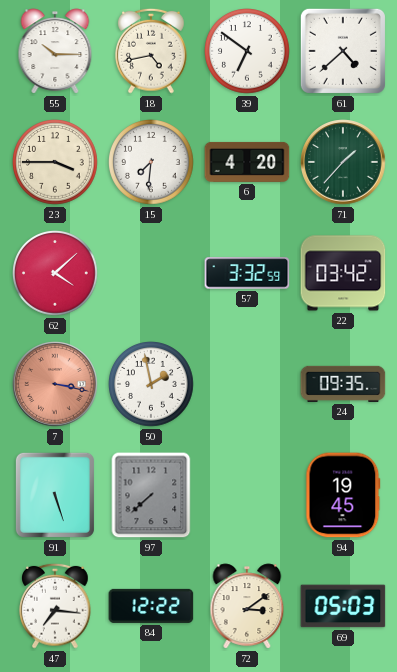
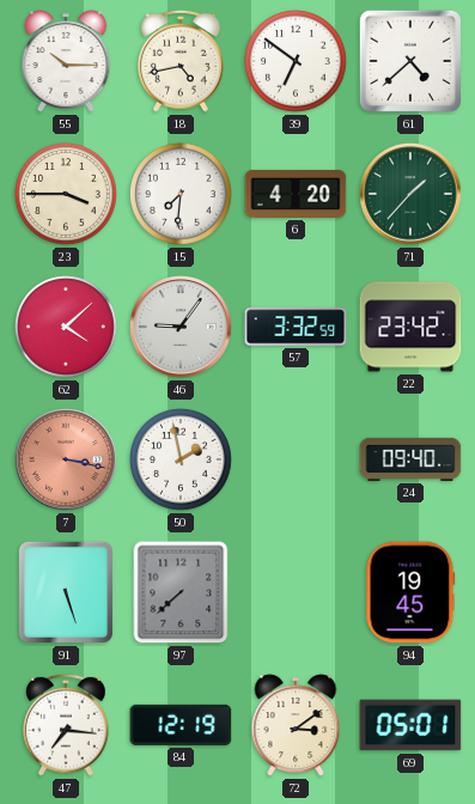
46: none -> 9:06
22: 03:42 -> 23:42
24: 09:35 -> 09:40
84: 12:22 -> 12:19
69: 05:03 -> 05:01
